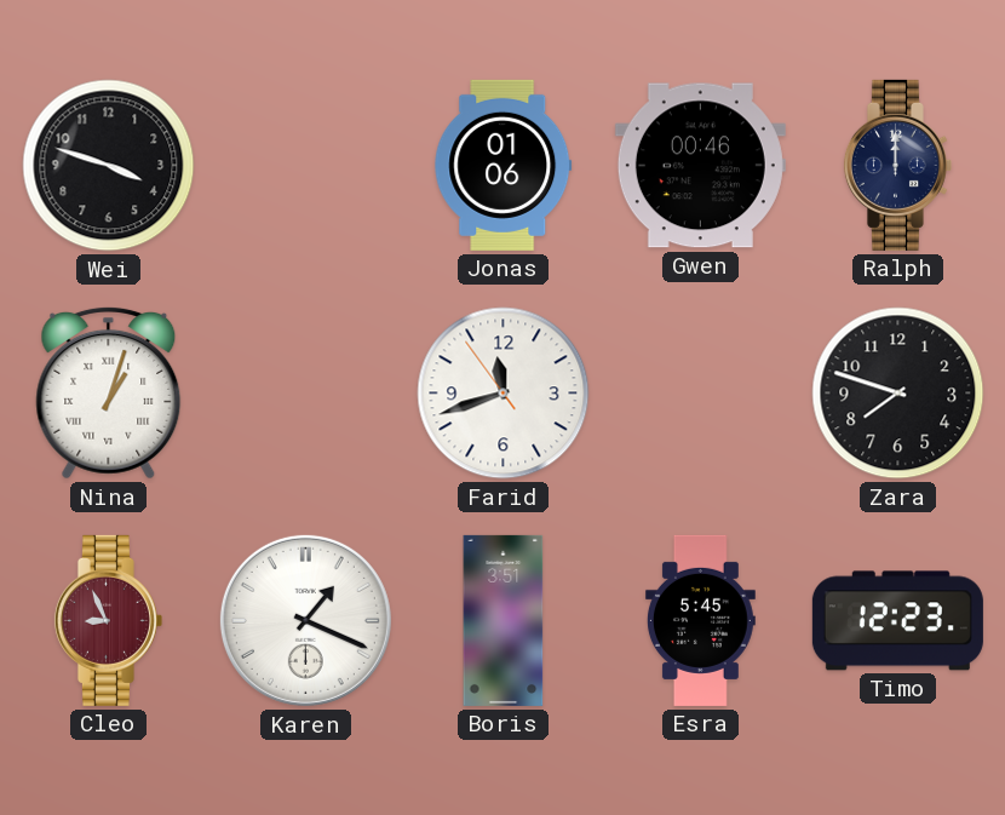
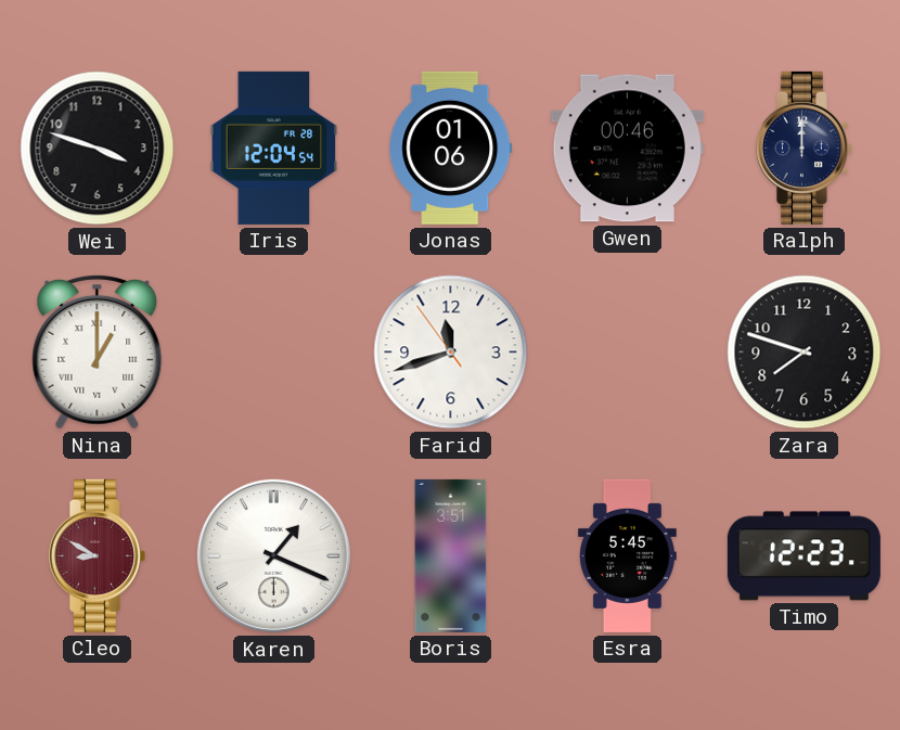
Iris: none -> 12:04
Nina: 1:03 -> 1:00
Cleo: 8:56 -> 8:50
